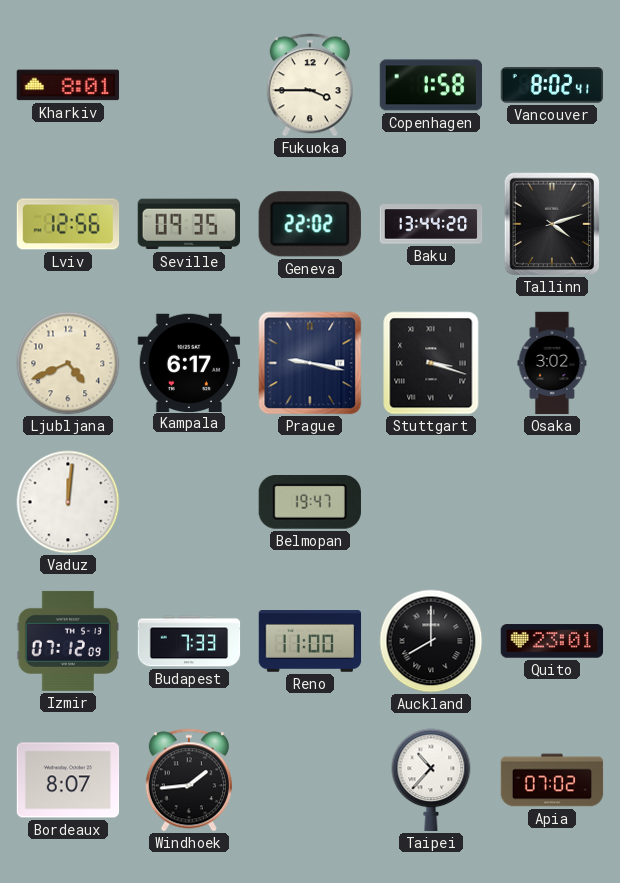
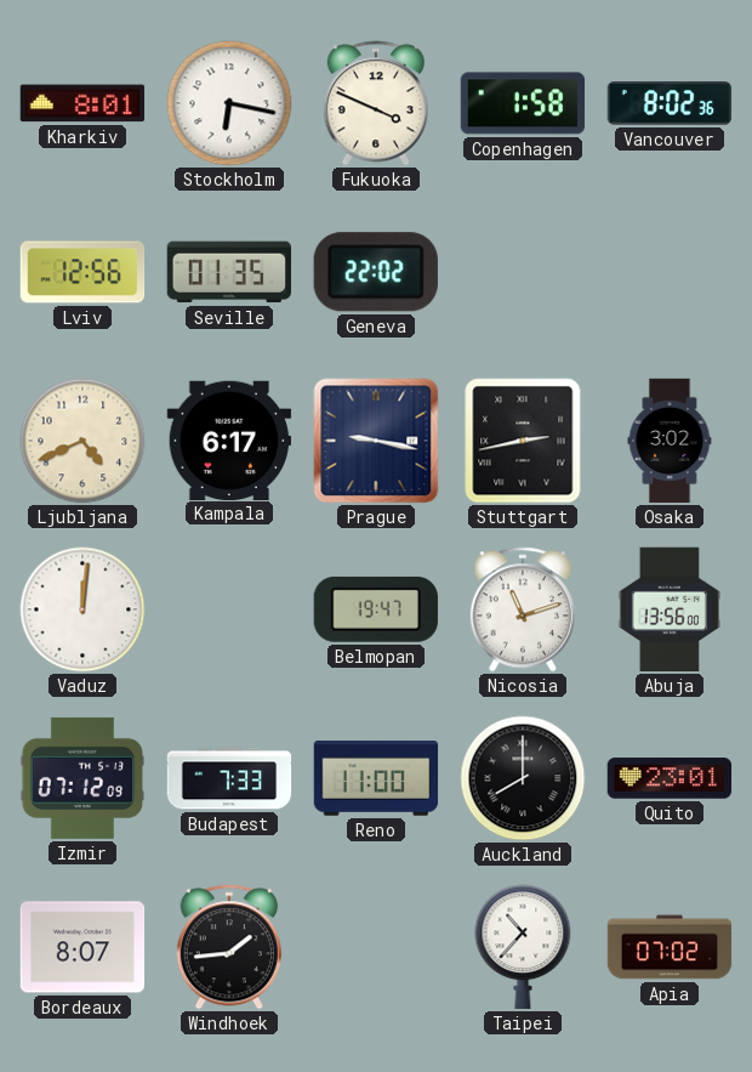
Stockholm: none -> 6:17
Fukuoka: 3:45 -> 3:49
Vancouver: 8:02:41 -> 8:02:36
Seville: 09:35 -> 01:35
Baku: 13:44 -> none
Tallinn: 4:12 -> none
Stuttgart: 3:18 -> 2:43
Nicosia: none -> 11:12
Abuja: none -> 13:56
